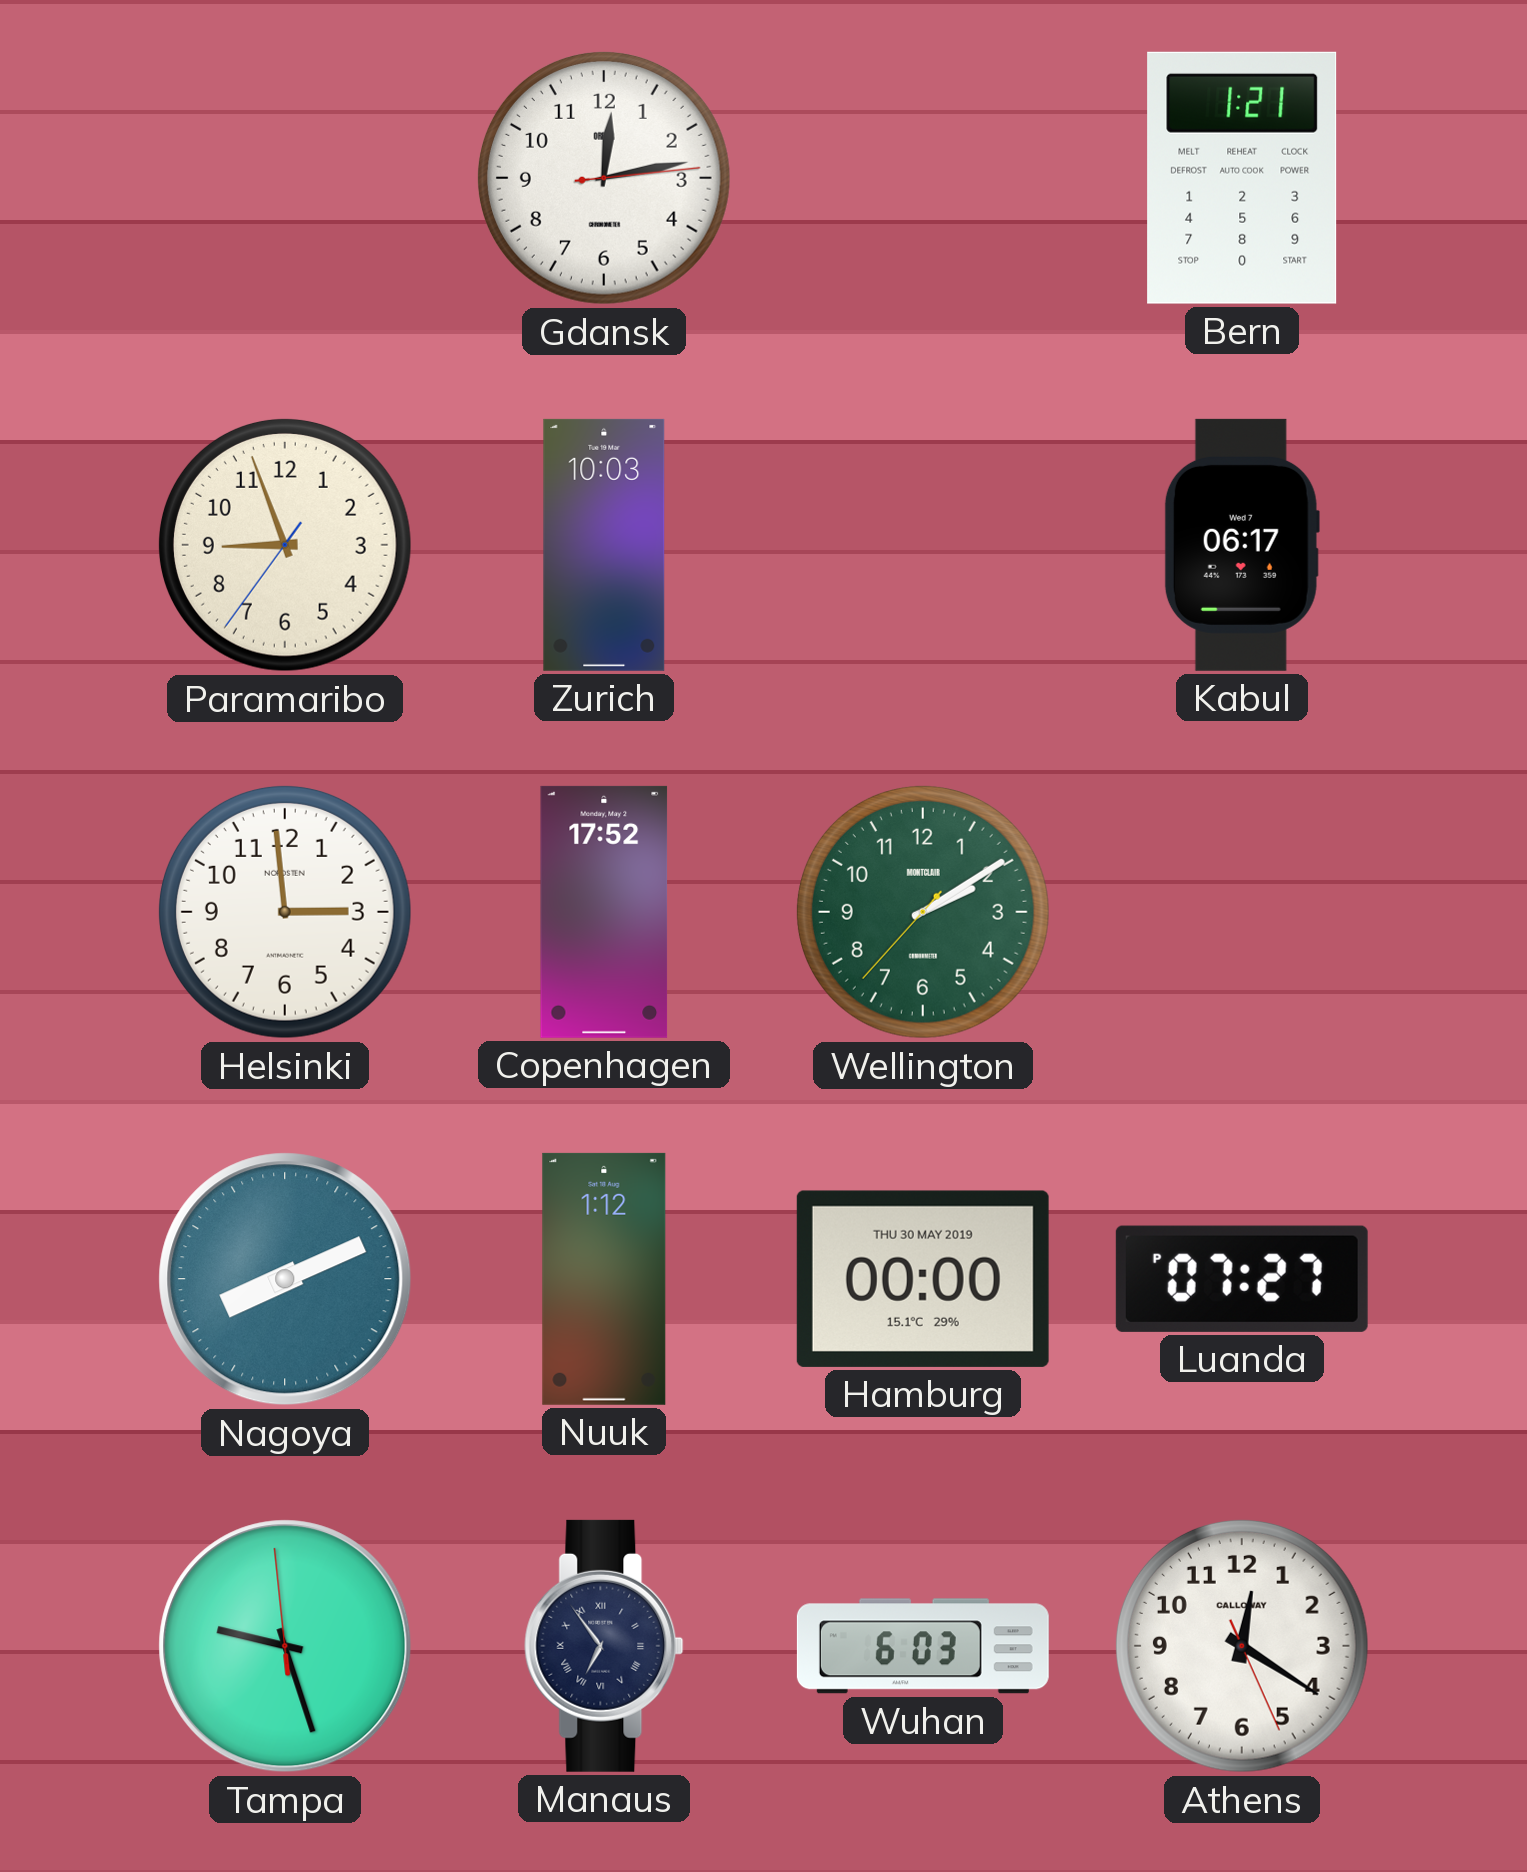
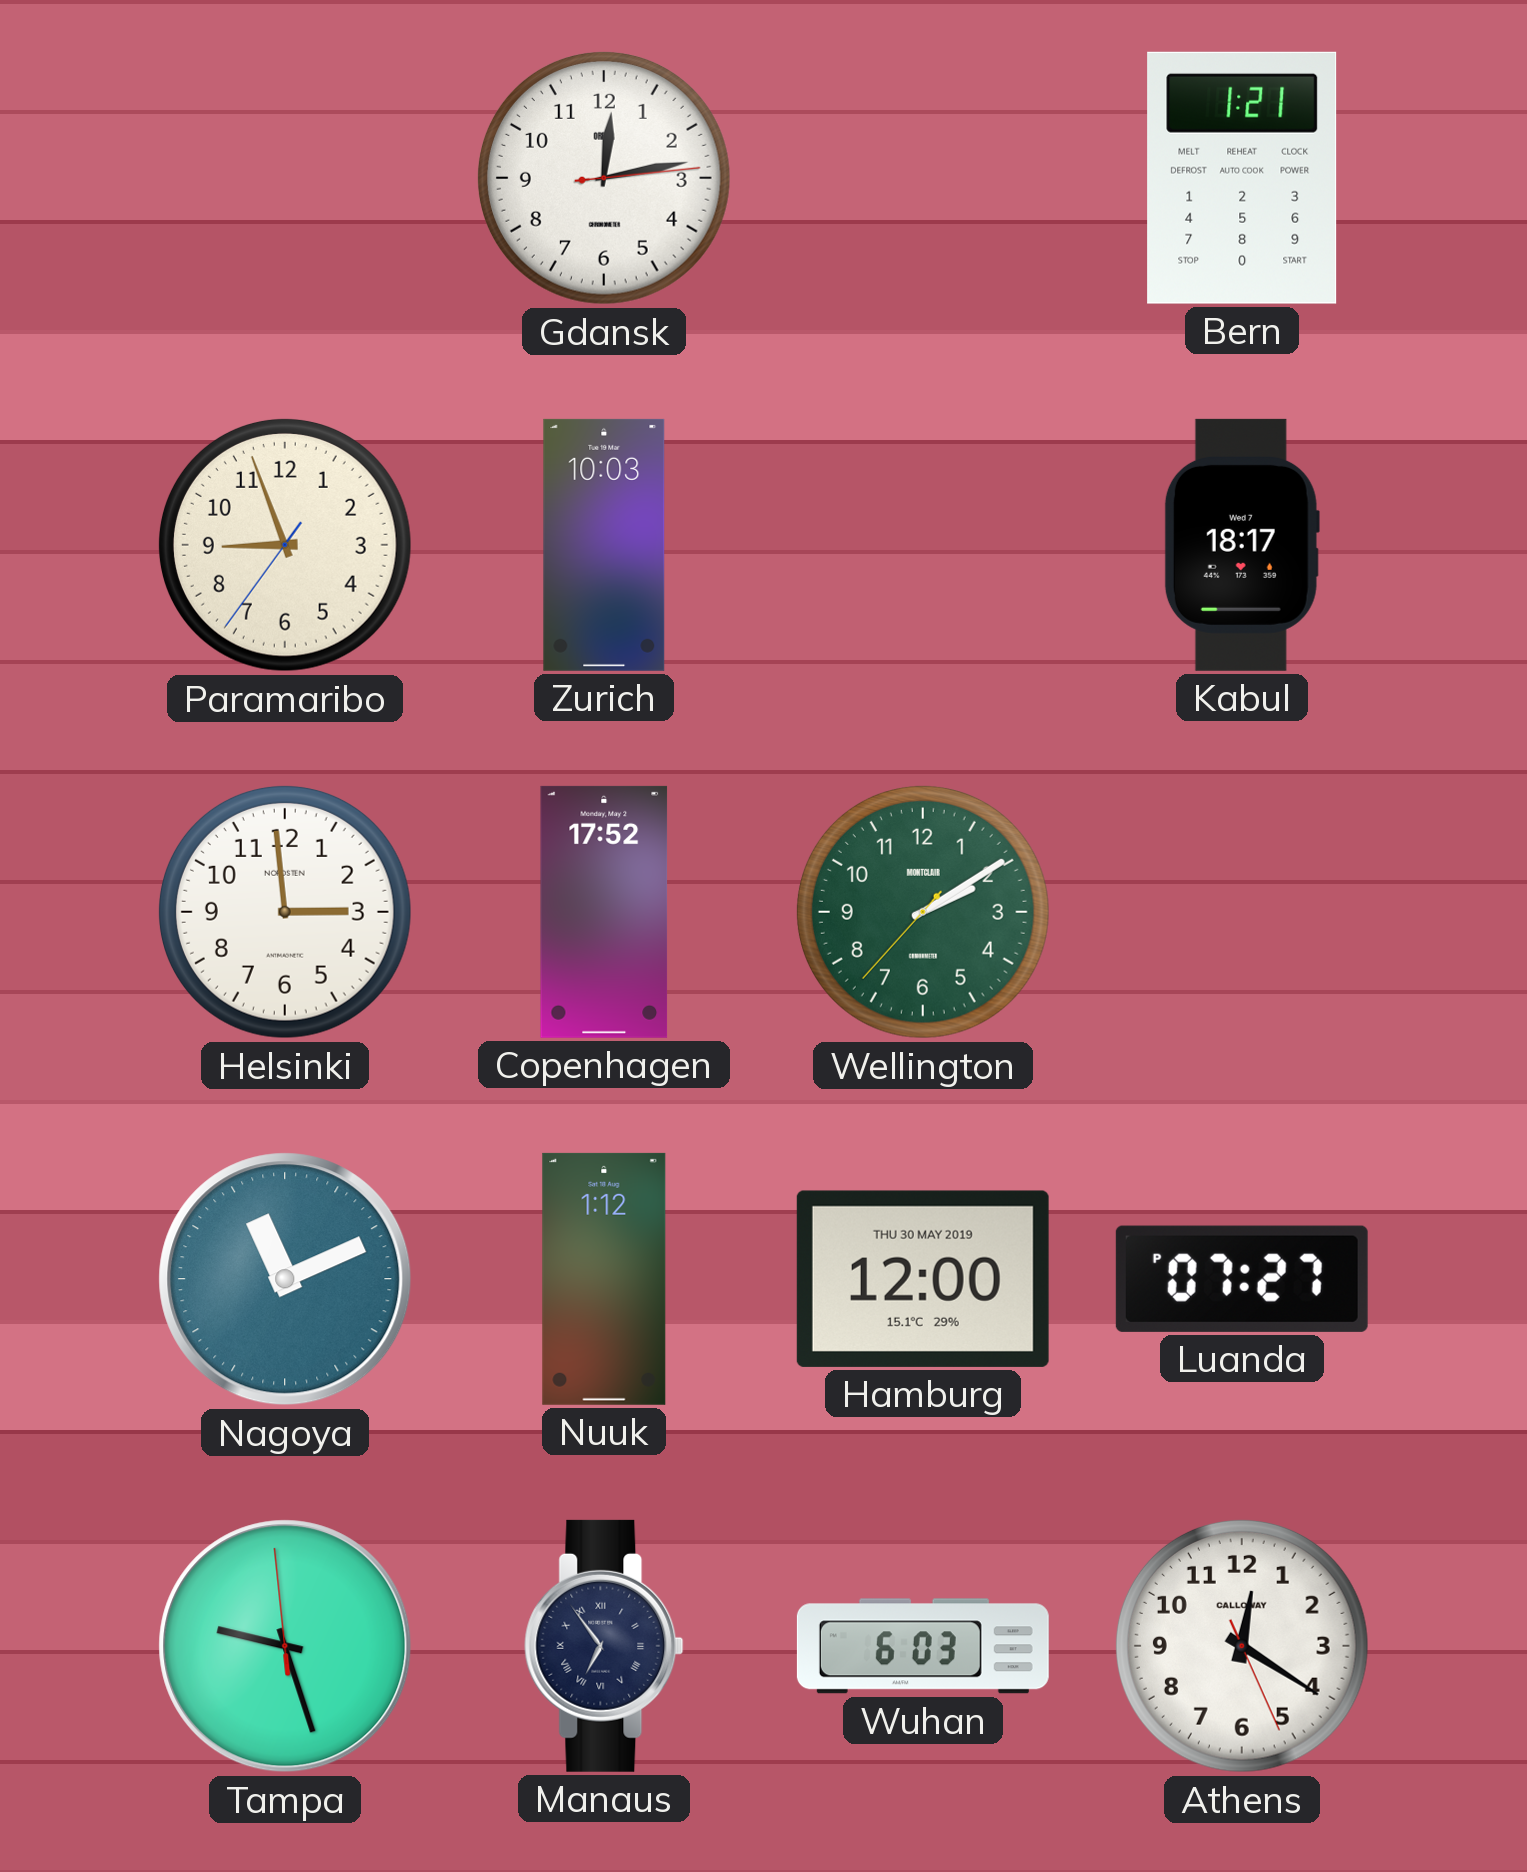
Kabul: 06:17 -> 18:17
Nagoya: 8:11 -> 11:11
Hamburg: 00:00 -> 12:00
